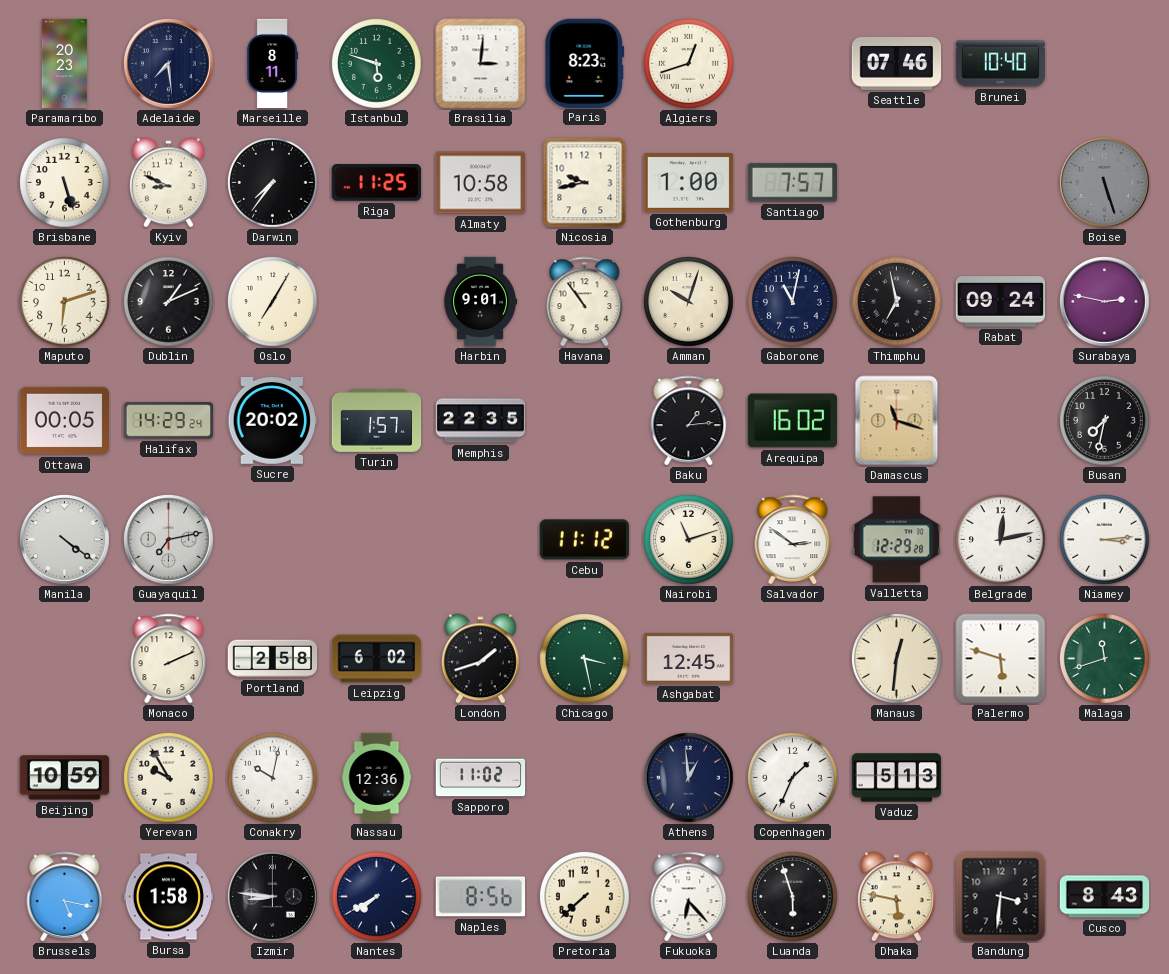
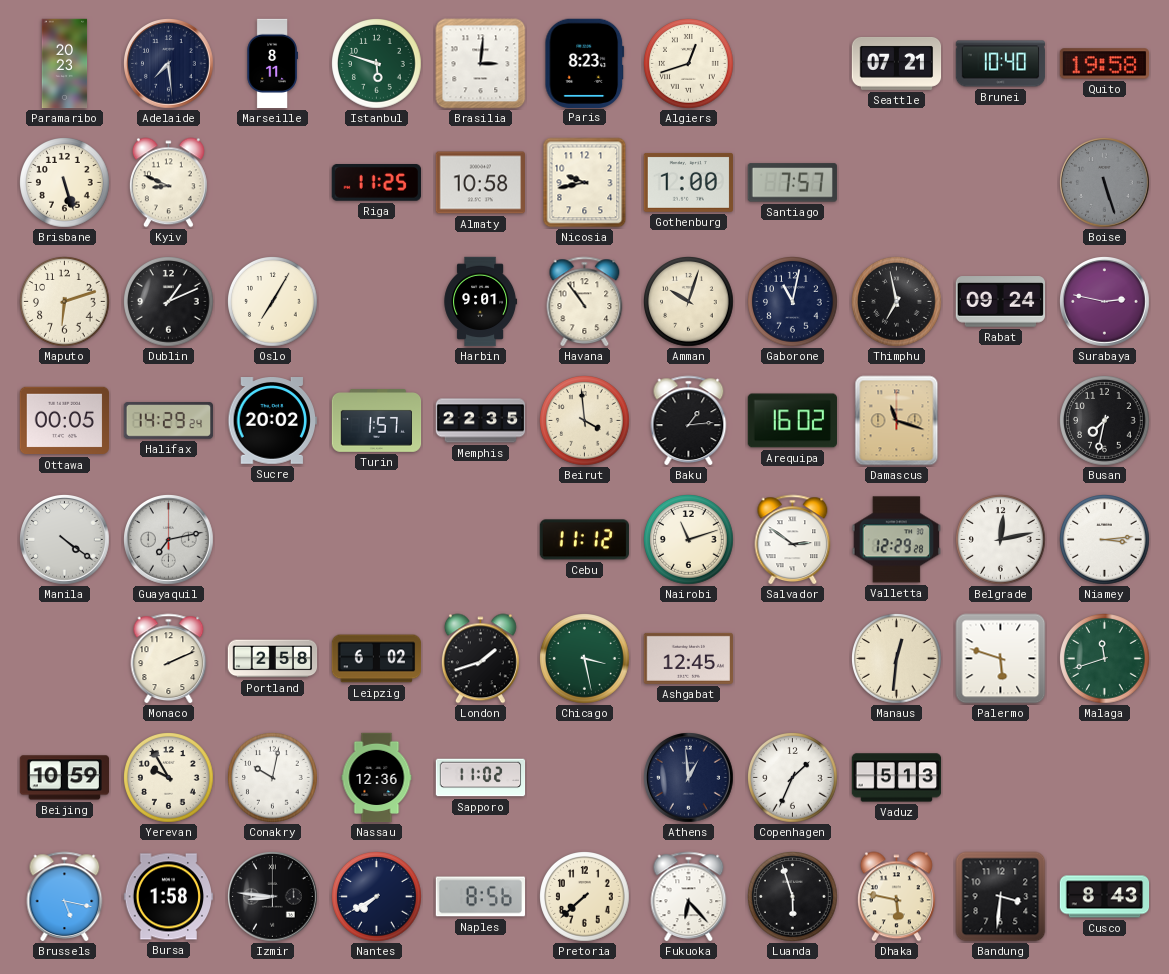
Seattle: 07:46 -> 07:21
Quito: none -> 19:58
Darwin: 7:36 -> none
Beirut: none -> 3:59
